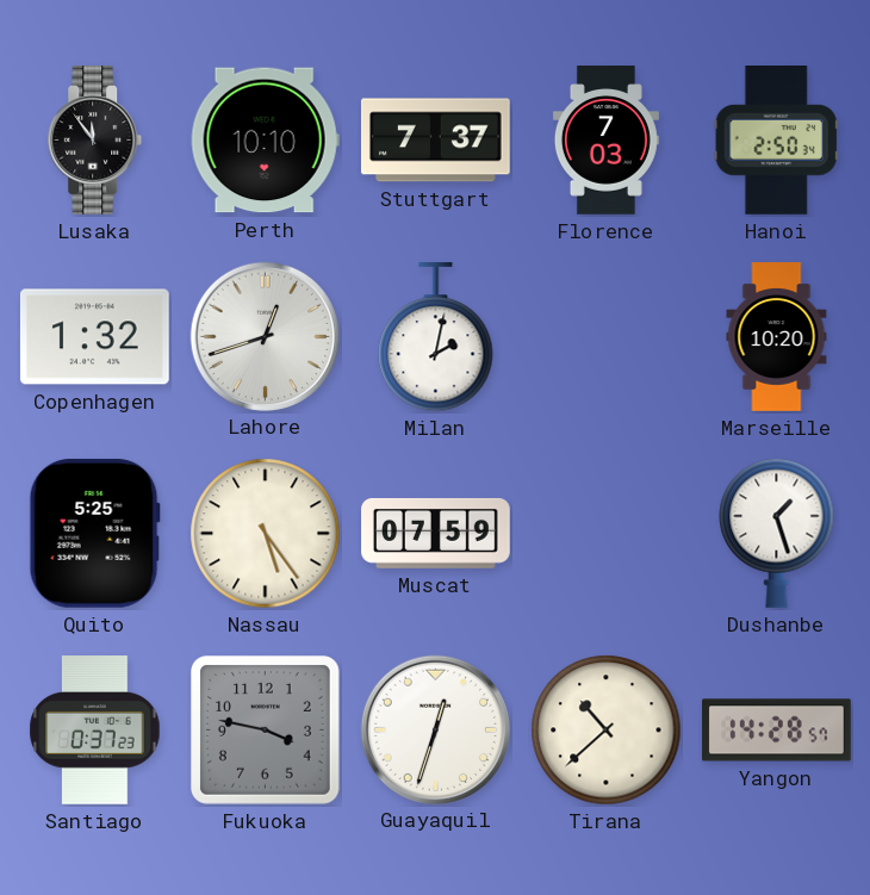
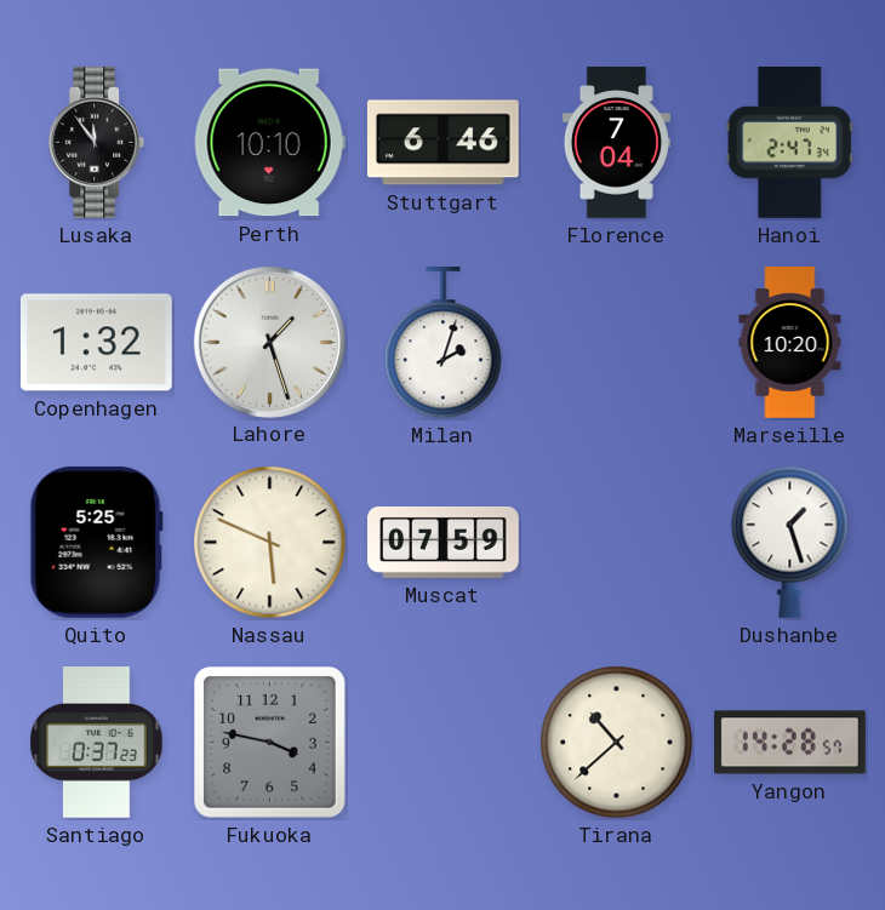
Stuttgart: 7:37 -> 6:46
Florence: 7:03 -> 7:04
Hanoi: 2:50 -> 2:47
Lahore: 12:42 -> 1:27
Milan: 2:02 -> 2:03
Nassau: 5:24 -> 5:49
Guayaquil: 12:33 -> none
